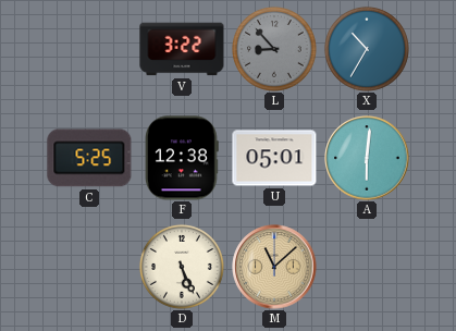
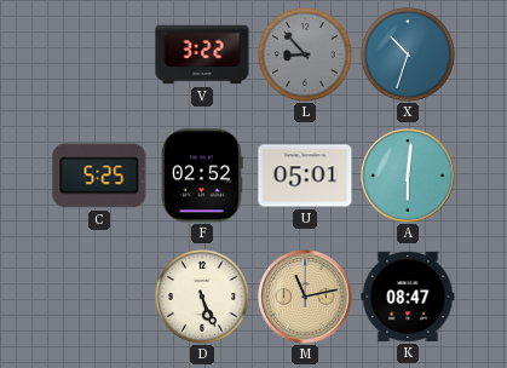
X: 10:35 -> 10:33
F: 12:38 -> 02:52
M: 11:08 -> 11:13
K: none -> 08:47
